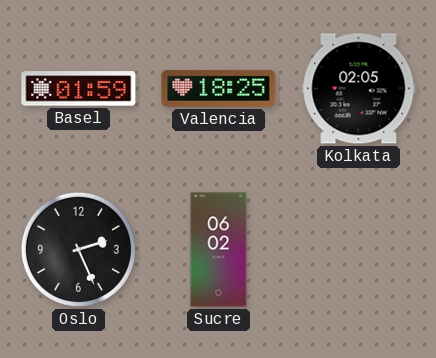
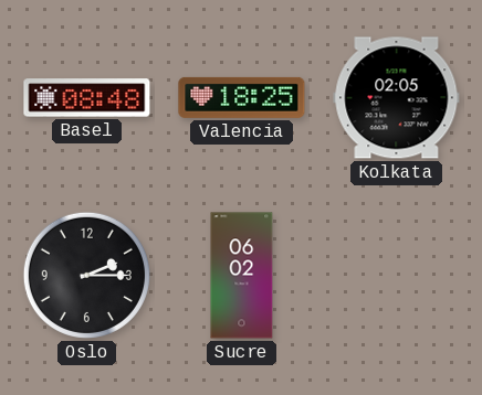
Basel: 01:59 -> 08:48
Oslo: 2:26 -> 2:15
